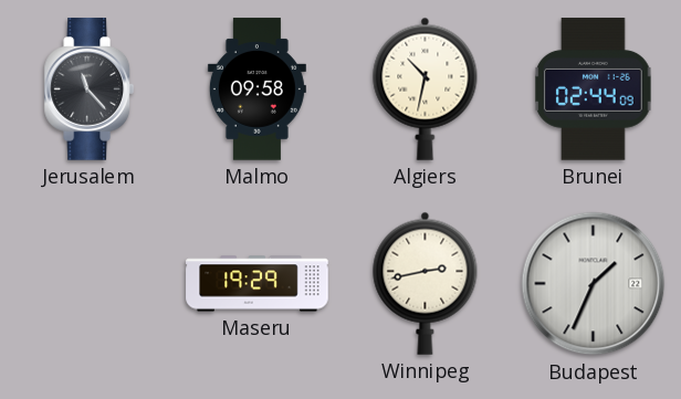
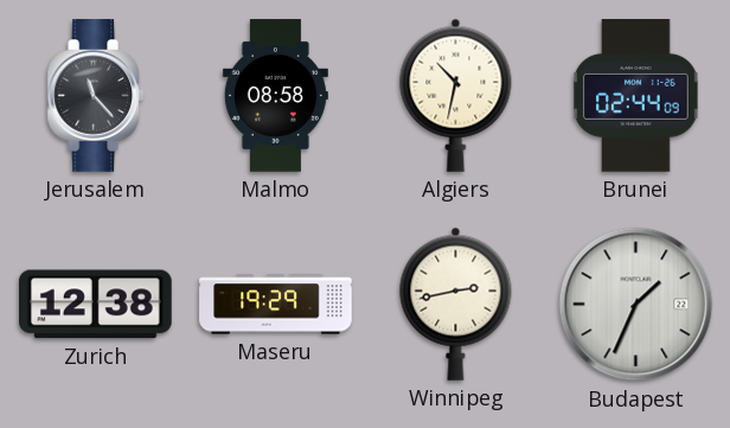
Malmo: 09:58 -> 08:58
Zurich: none -> 12:38
